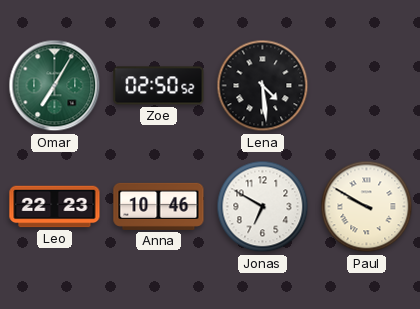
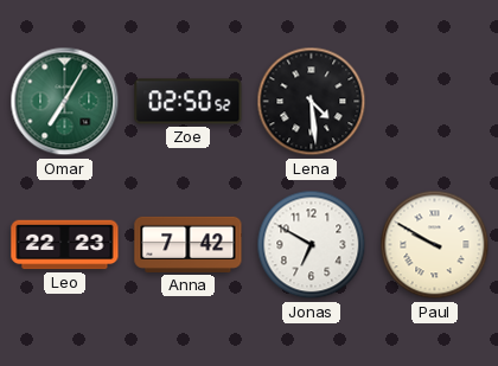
Anna: 10:46 -> 7:42
